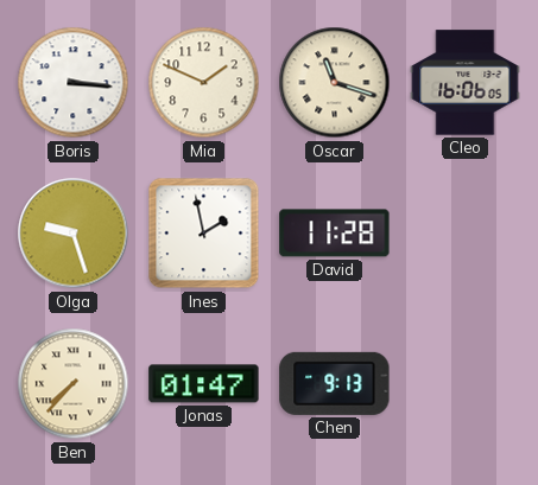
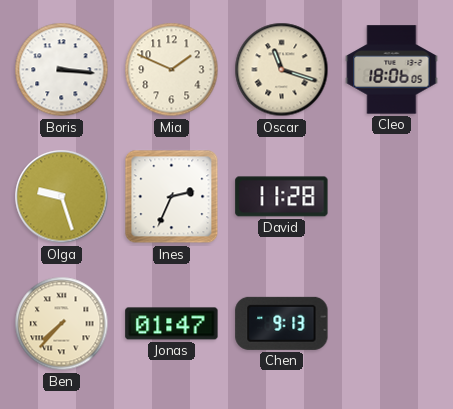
Cleo: 16:06 -> 18:06
Ines: 1:58 -> 2:34
